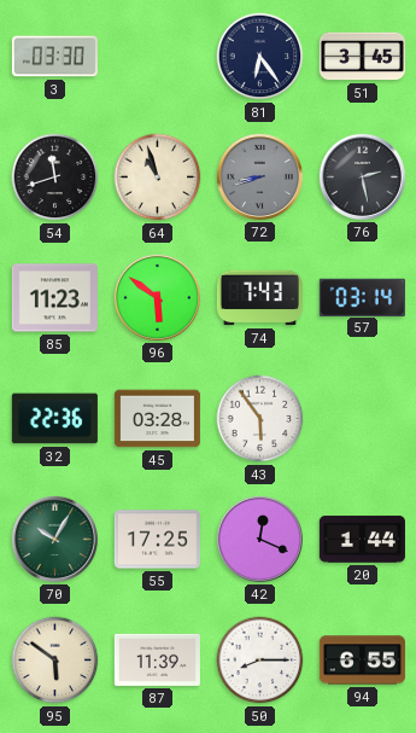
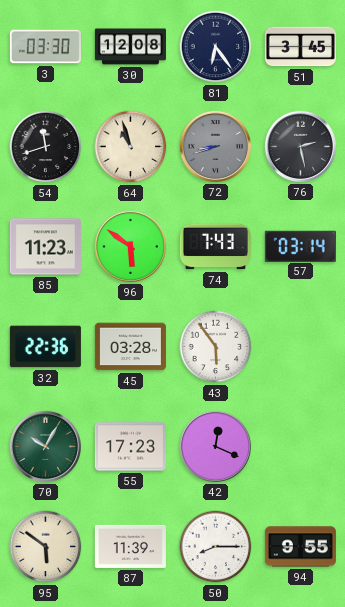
30: none -> 12:08
55: 17:25 -> 17:23
20: 1:44 -> none
94: 6:55 -> 9:55
